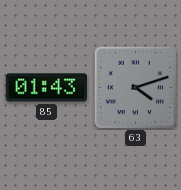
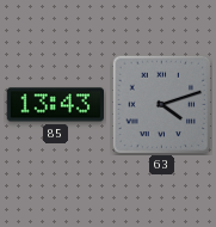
85: 01:43 -> 13:43
